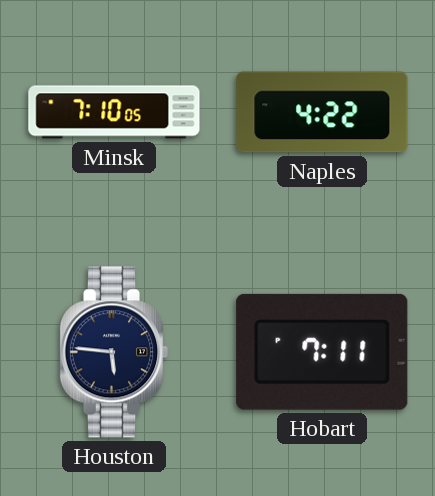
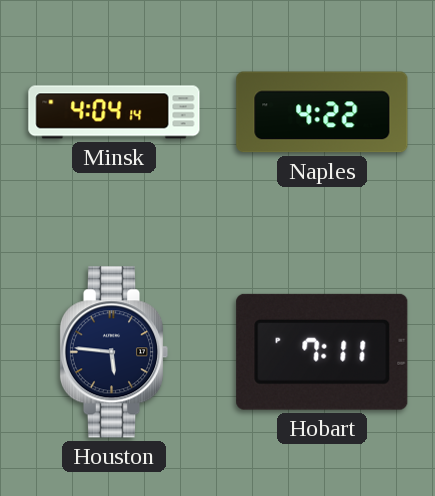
Minsk: 7:10 -> 4:04
